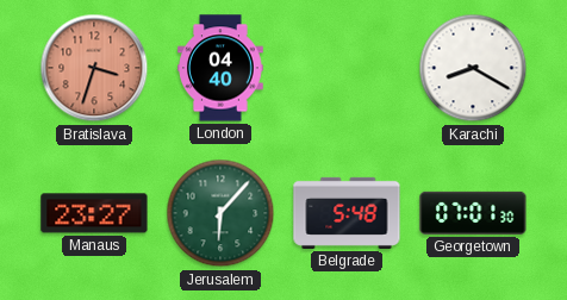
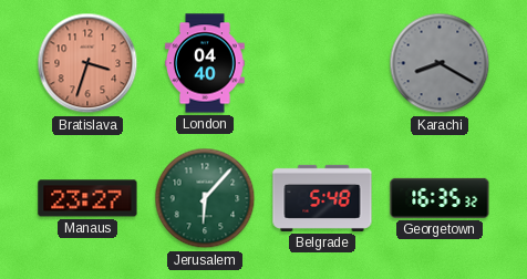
Karachi dial: white -> grey
Georgetown: 07:01 -> 16:35
